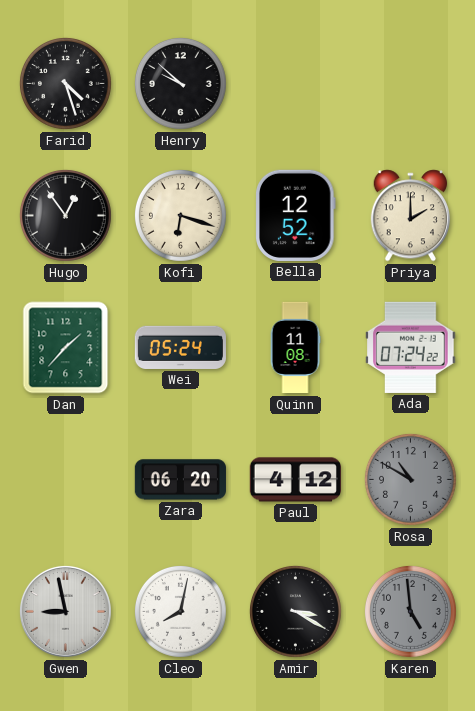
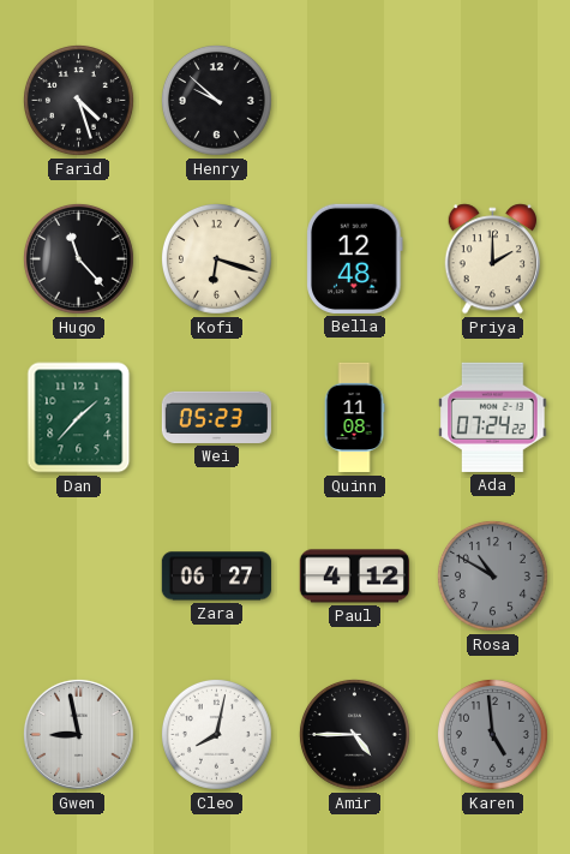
Hugo: 12:54 -> 11:23
Bella: 12:52 -> 12:48
Wei: 05:24 -> 05:23
Zara: 06:20 -> 06:27
Amir: 3:20 -> 4:45
